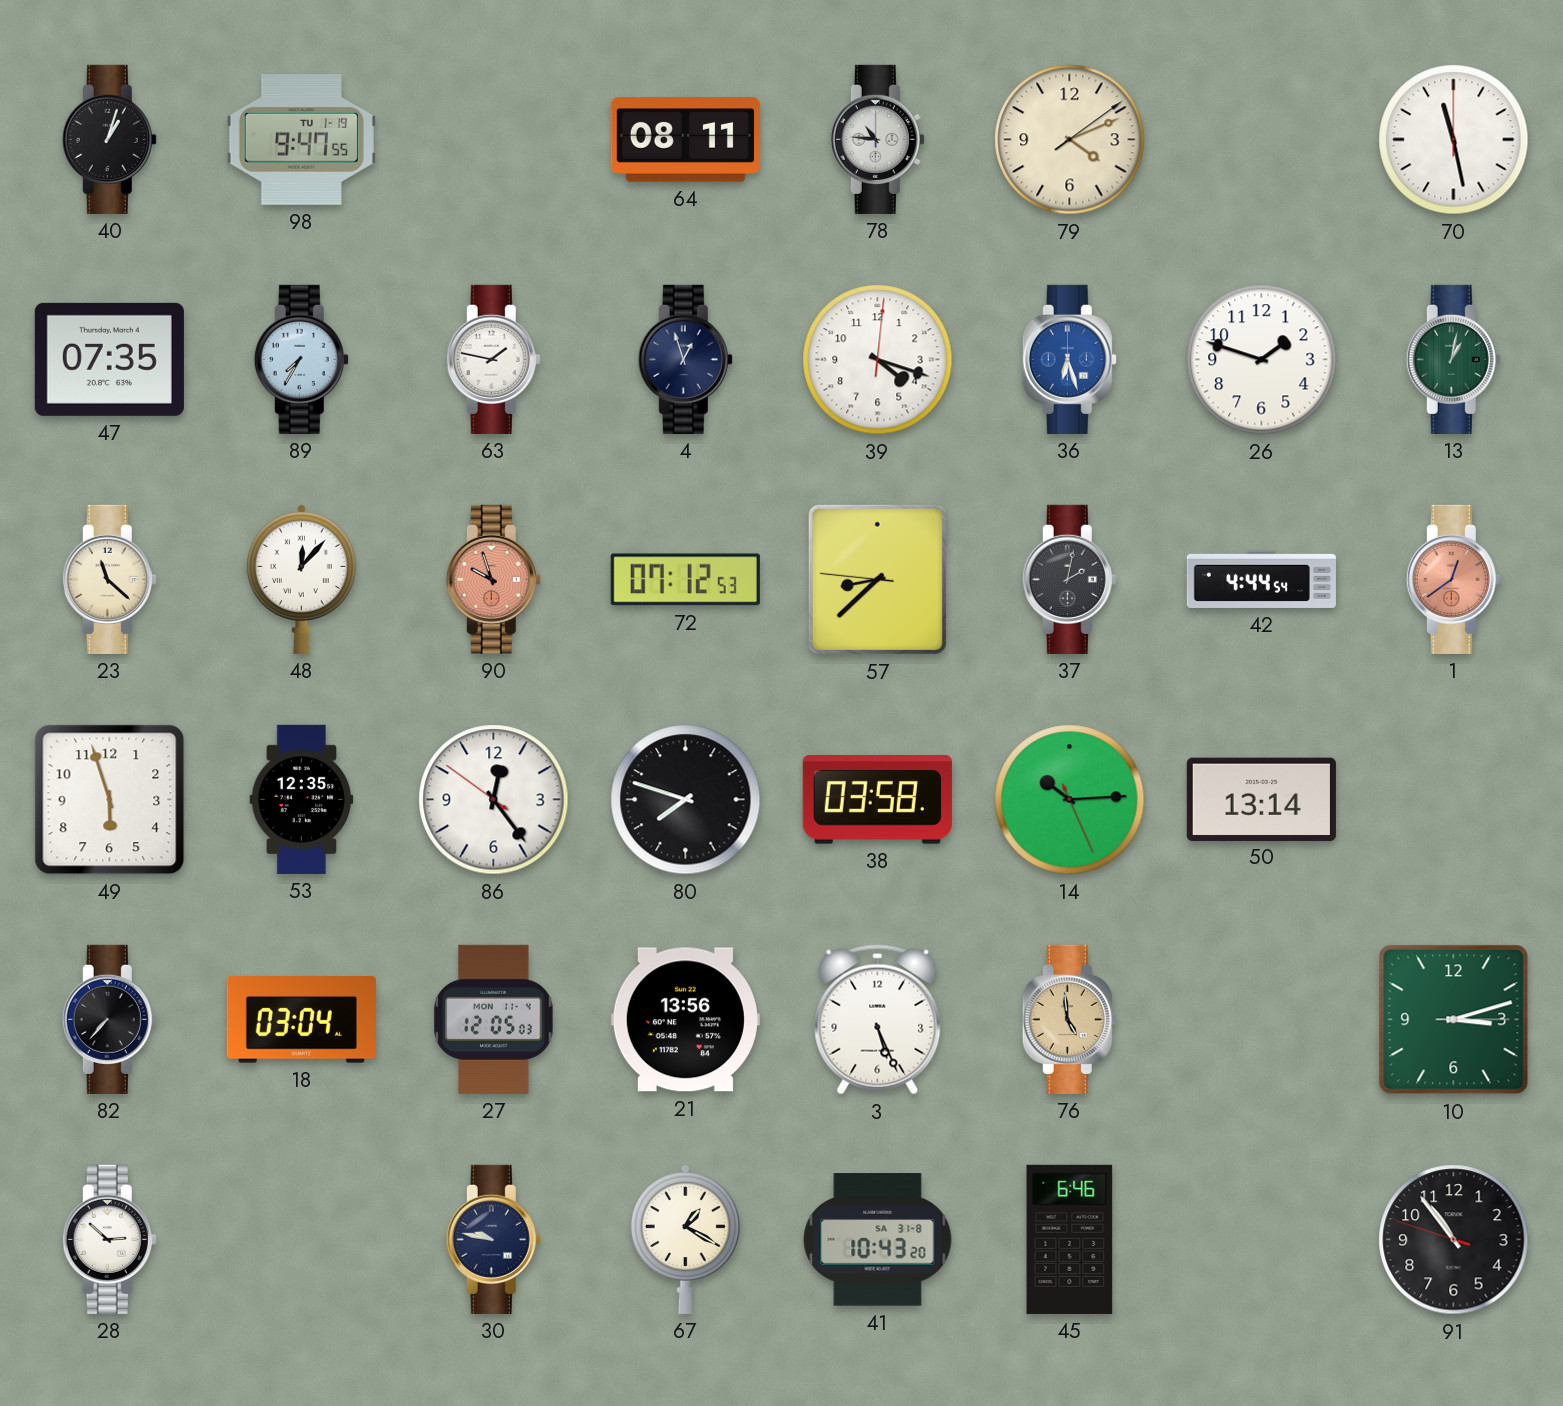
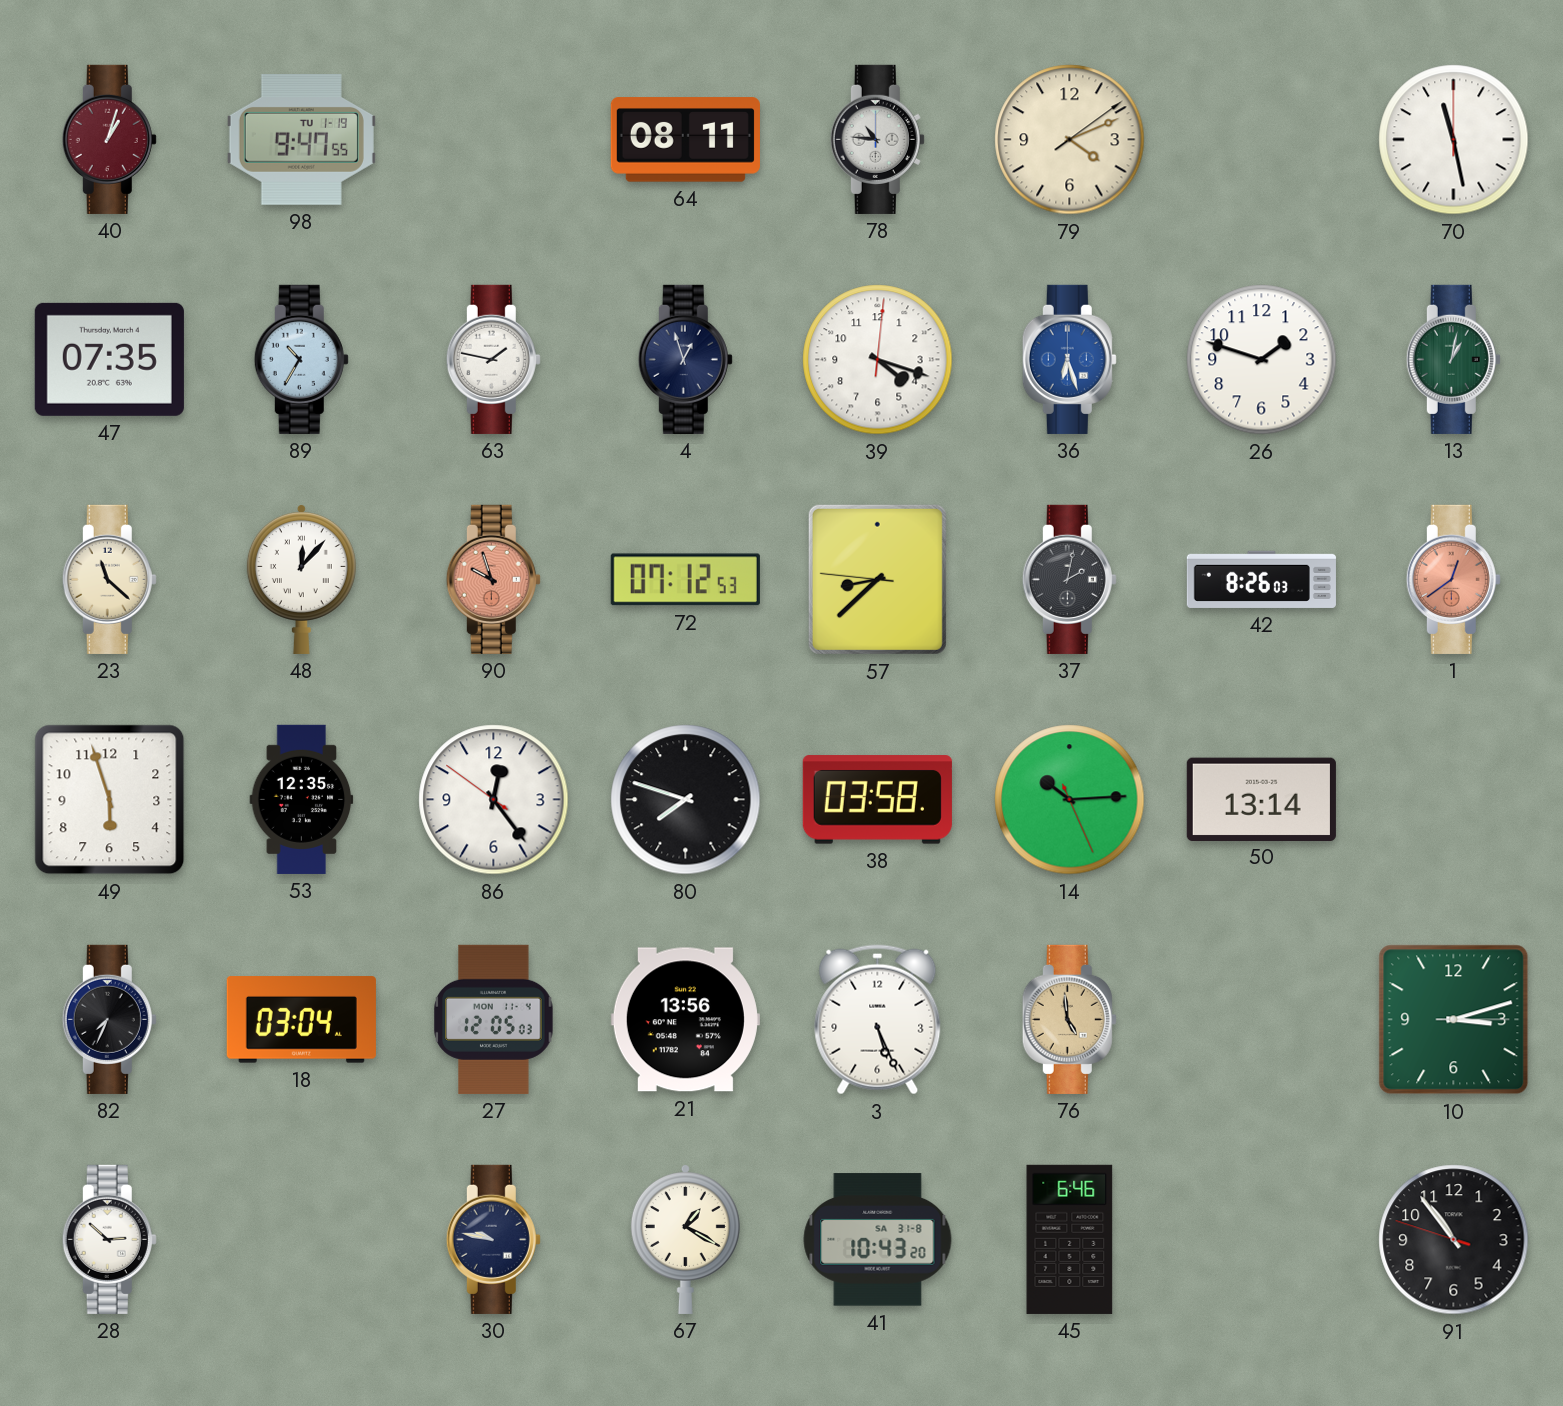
40 dial: black -> burgundy
89: 7:35 -> 10:35
42: 4:44 -> 8:26
82: 7:37 -> 7:34
